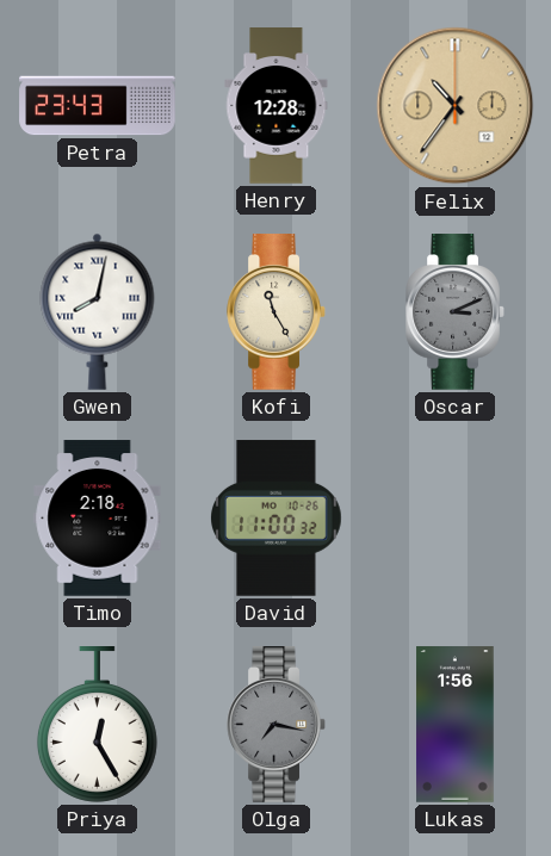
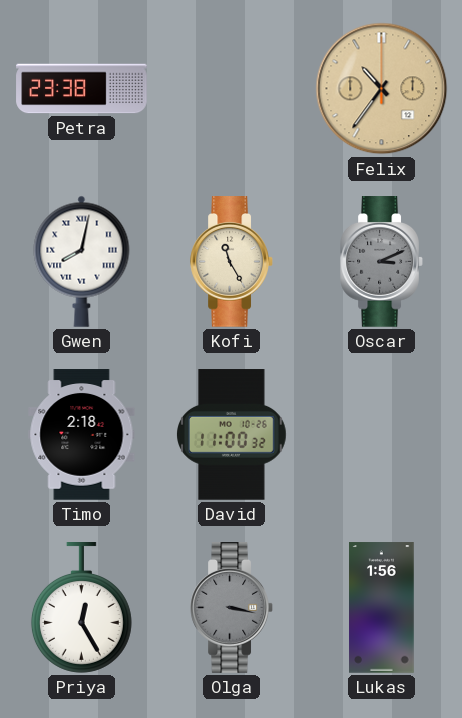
Petra: 23:43 -> 23:38
Henry: 12:28 -> none
Olga: 7:17 -> 3:17
